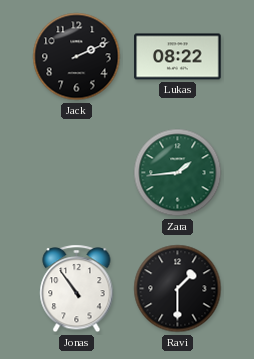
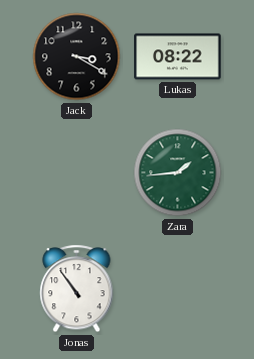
Jack: 2:11 -> 3:20
Ravi: 1:30 -> none
